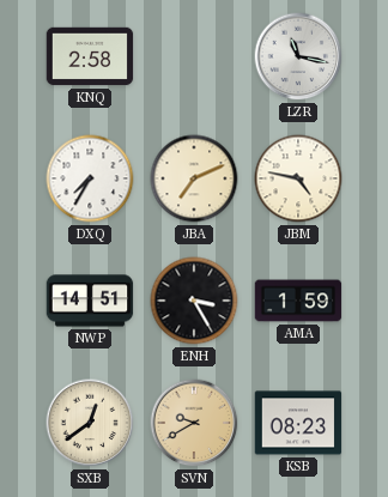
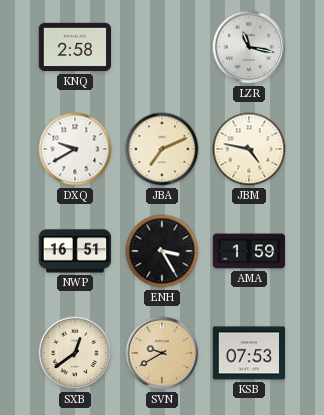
DXQ: 7:35 -> 9:40
NWP: 14:51 -> 16:51
KSB: 08:23 -> 07:53
